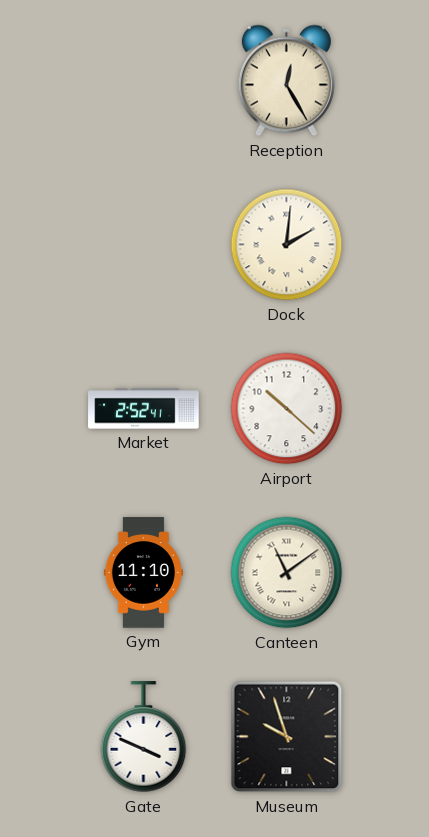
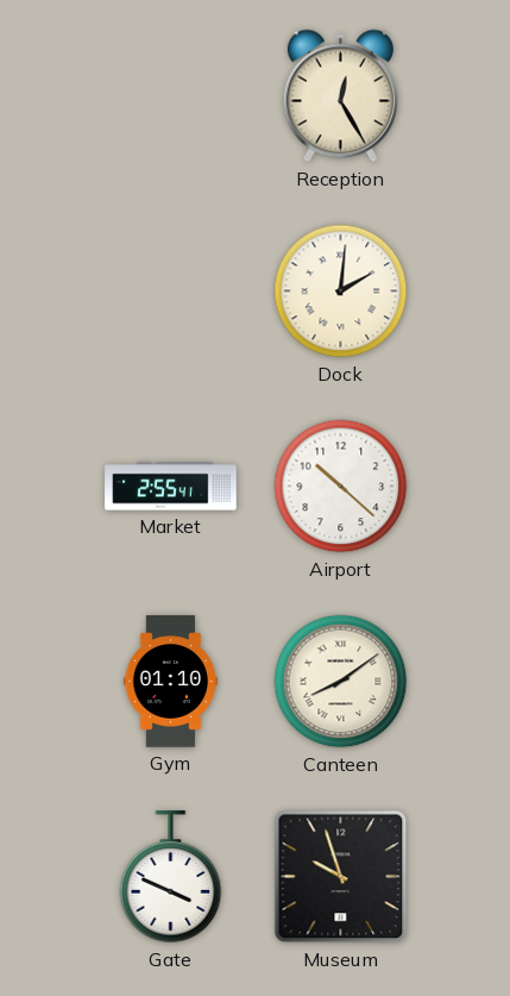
Market: 2:52 -> 2:55
Gym: 11:10 -> 01:10
Canteen: 11:09 -> 8:09
